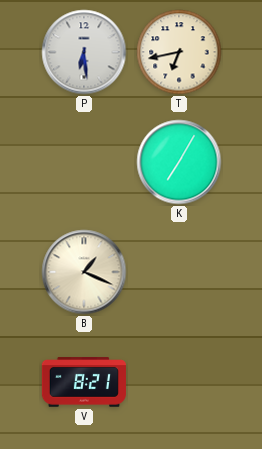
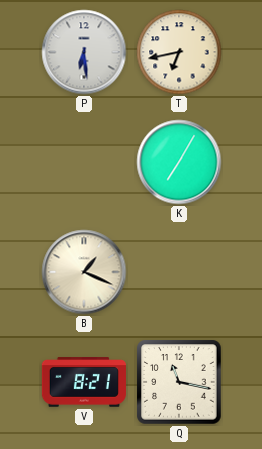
Q: none -> 11:17
